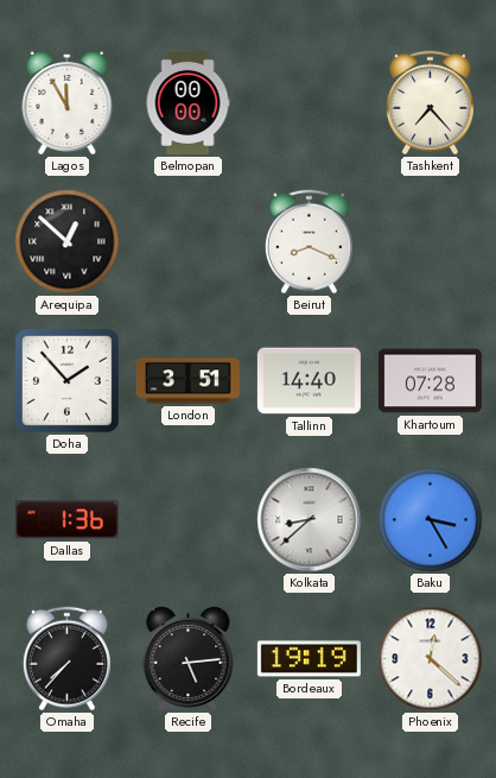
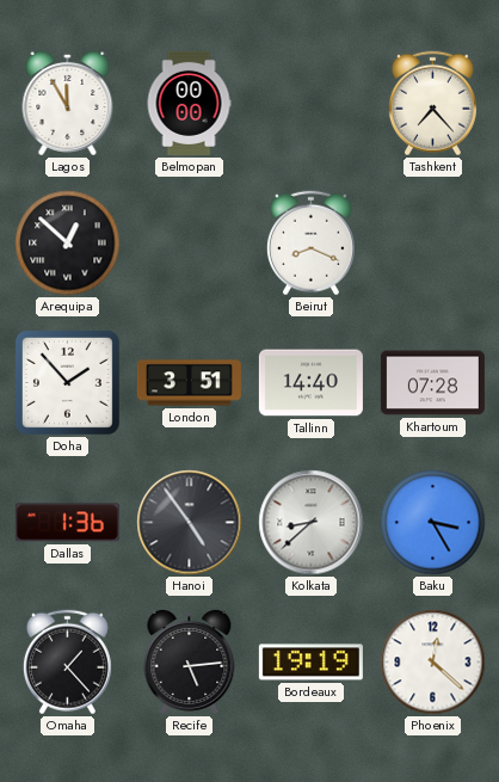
Hanoi: none -> 4:54
Omaha: 7:37 -> 1:23
